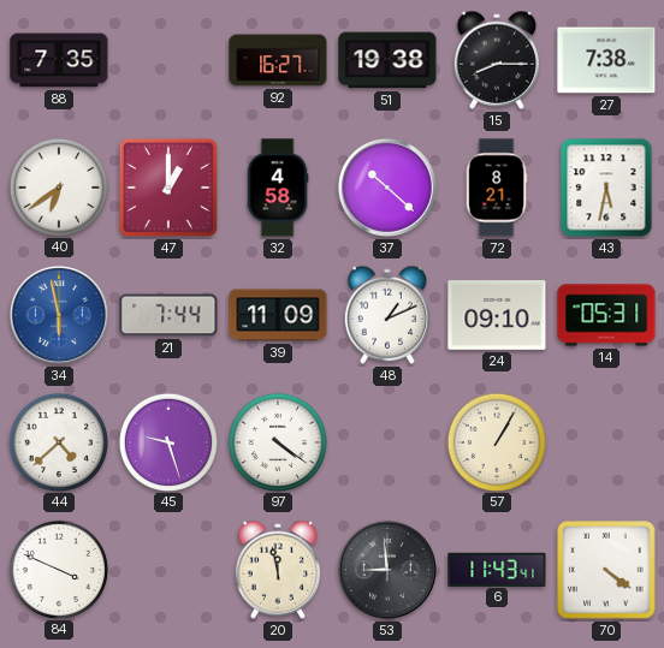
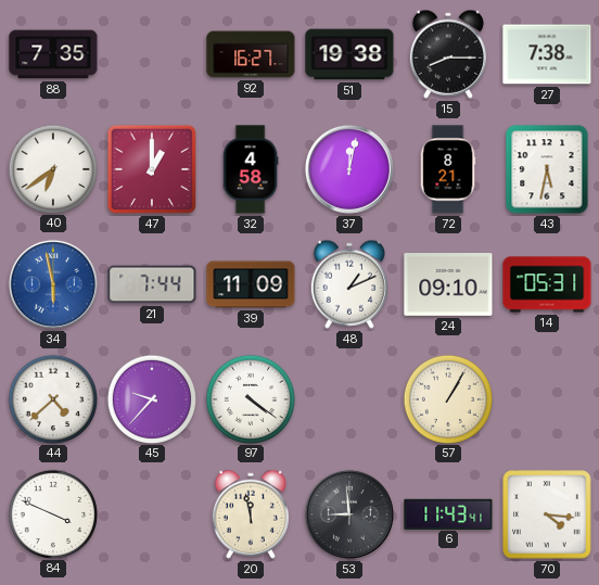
37: 10:22 -> 12:02
45: 9:27 -> 9:37
70: 4:21 -> 4:16
